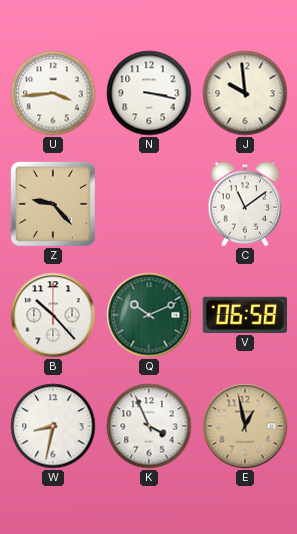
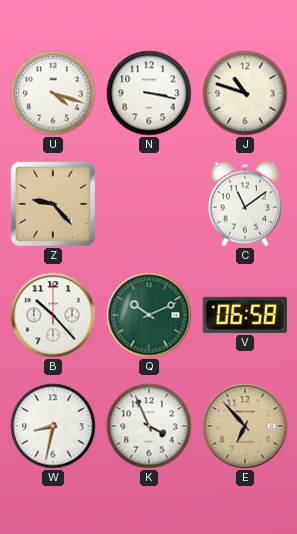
U: 3:44 -> 4:18
J: 9:59 -> 10:48
E: 12:58 -> 6:53
